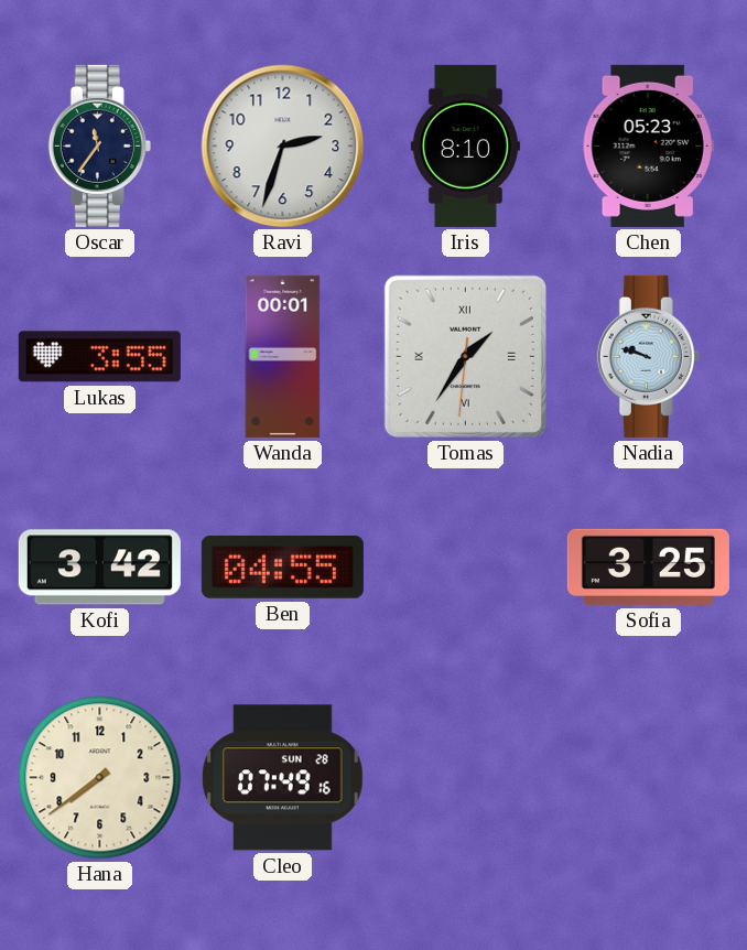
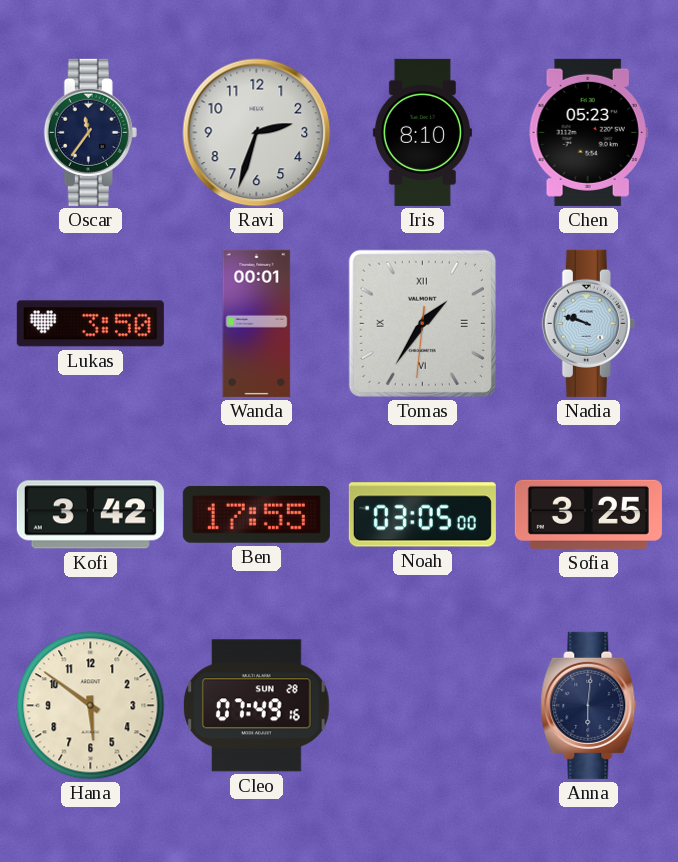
Lukas: 3:55 -> 3:50
Ben: 04:55 -> 17:55
Noah: none -> 03:05
Hana: 7:39 -> 5:51
Anna: none -> 6:01
